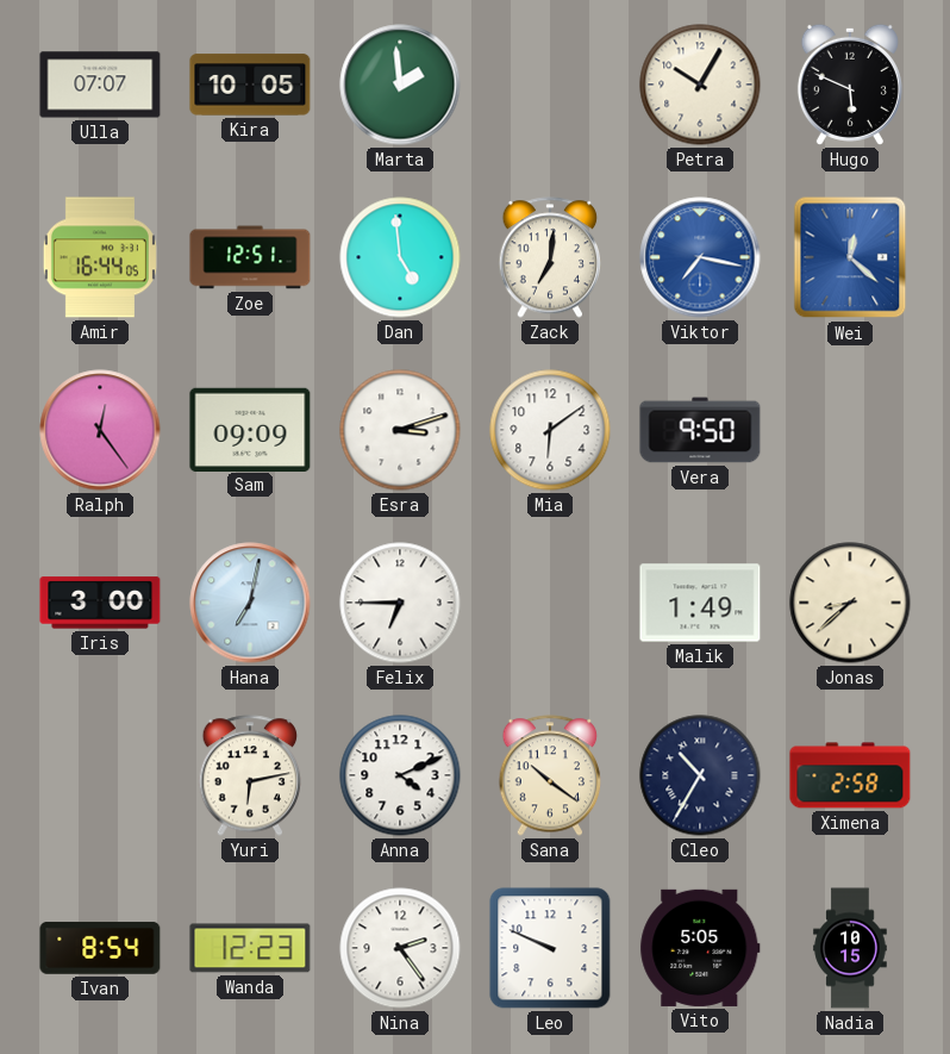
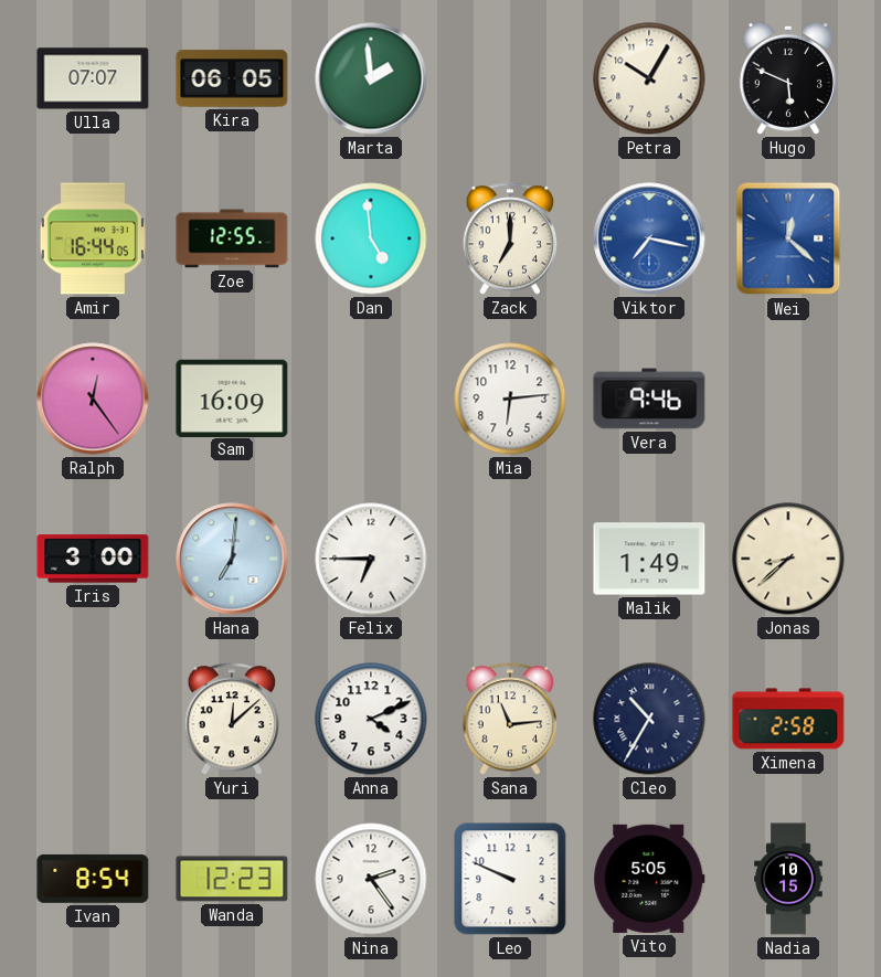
Kira: 10:05 -> 06:05
Zoe: 12:51 -> 12:55
Zack: 7:01 -> 7:00
Sam: 09:09 -> 16:09
Esra: 3:12 -> none
Mia: 6:09 -> 6:14
Vera: 9:50 -> 9:46
Hana: 7:02 -> 7:01
Yuri: 6:13 -> 12:08
Sana: 10:21 -> 11:14
